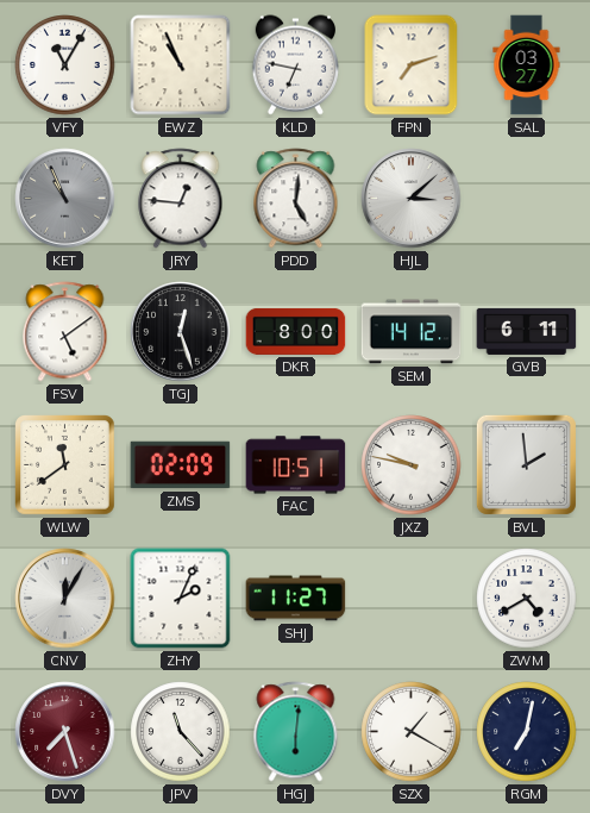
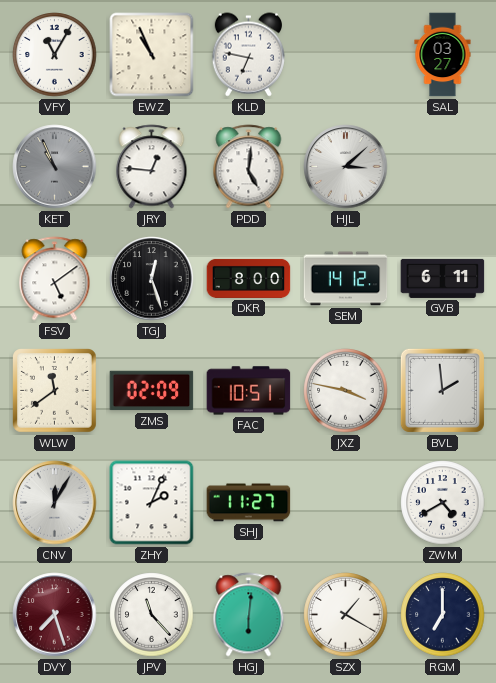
FPN: 7:12 -> none
JXZ: 9:47 -> 3:47
RGM: 7:02 -> 7:00
